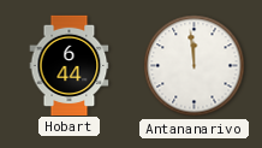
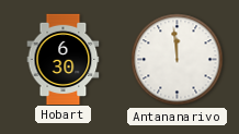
Hobart: 6:44 -> 6:30
